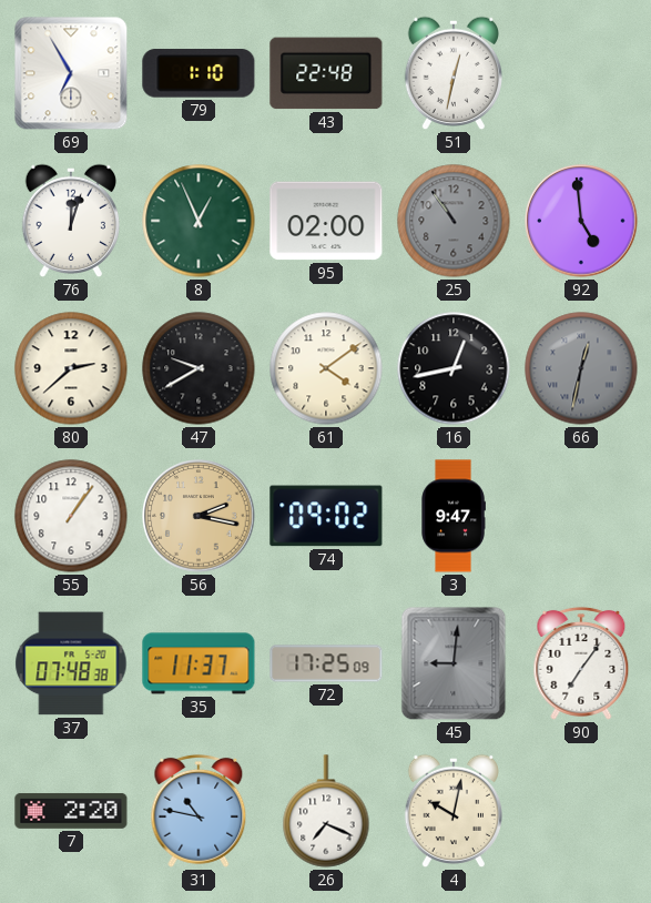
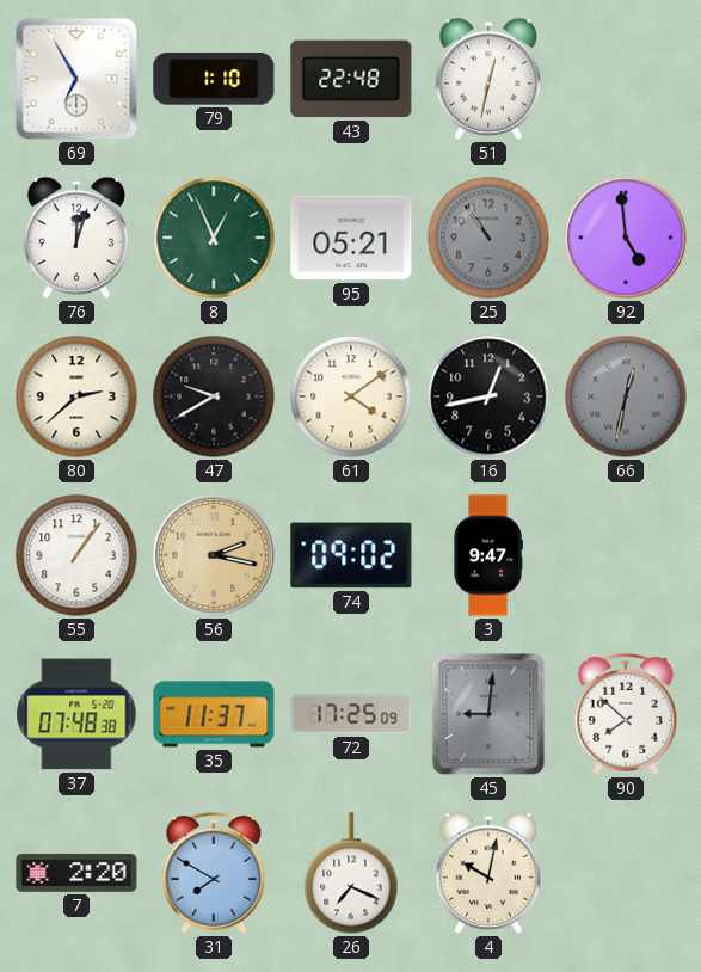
95: 02:00 -> 05:21
90: 7:06 -> 7:52
31: 10:47 -> 7:50
